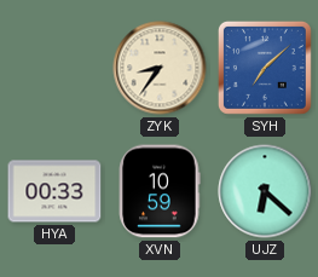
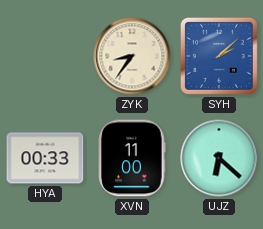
SYH: 7:08 -> 2:08
XVN: 10:59 -> 11:00
